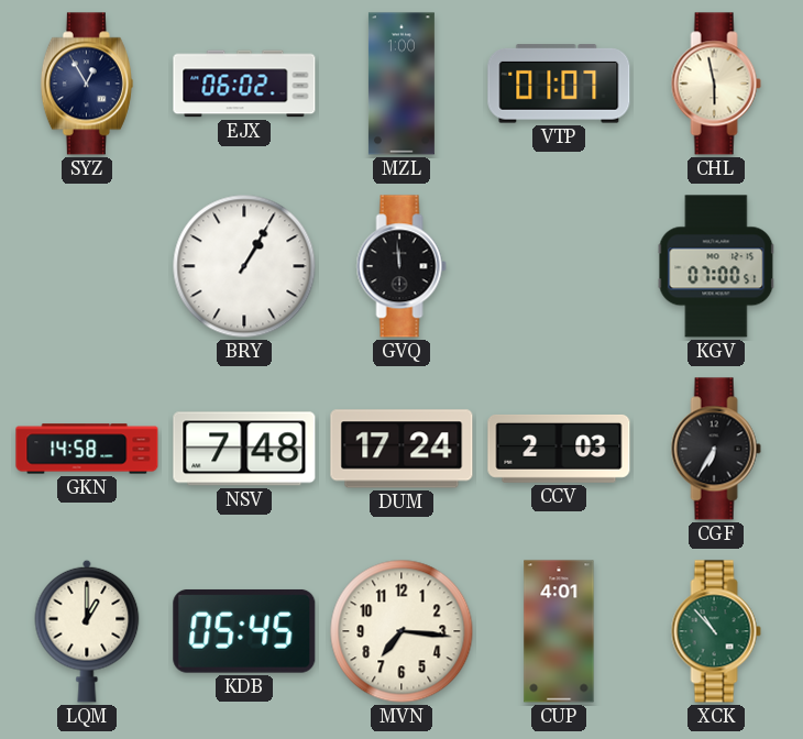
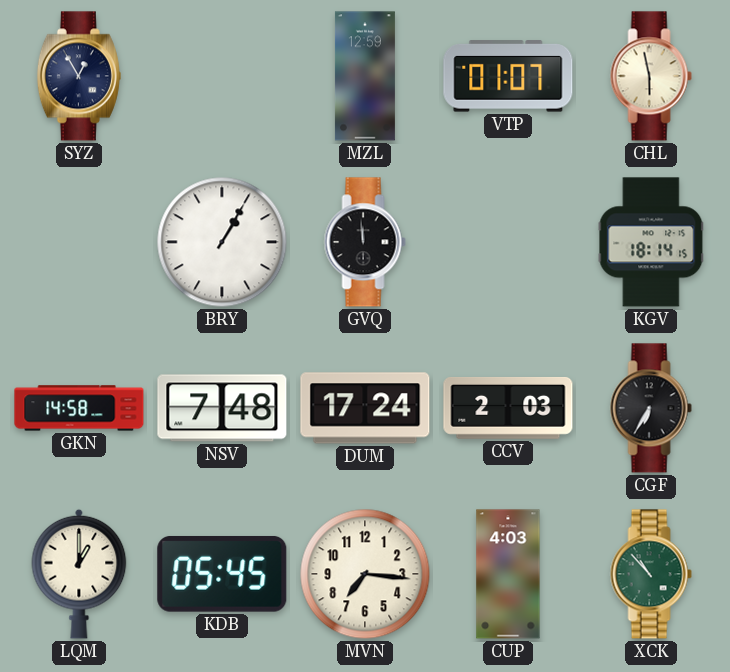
EJX: 06:02 -> none
MZL: 1:00 -> 12:59
KGV: 07:00 -> 18:14
CUP: 4:01 -> 4:03
